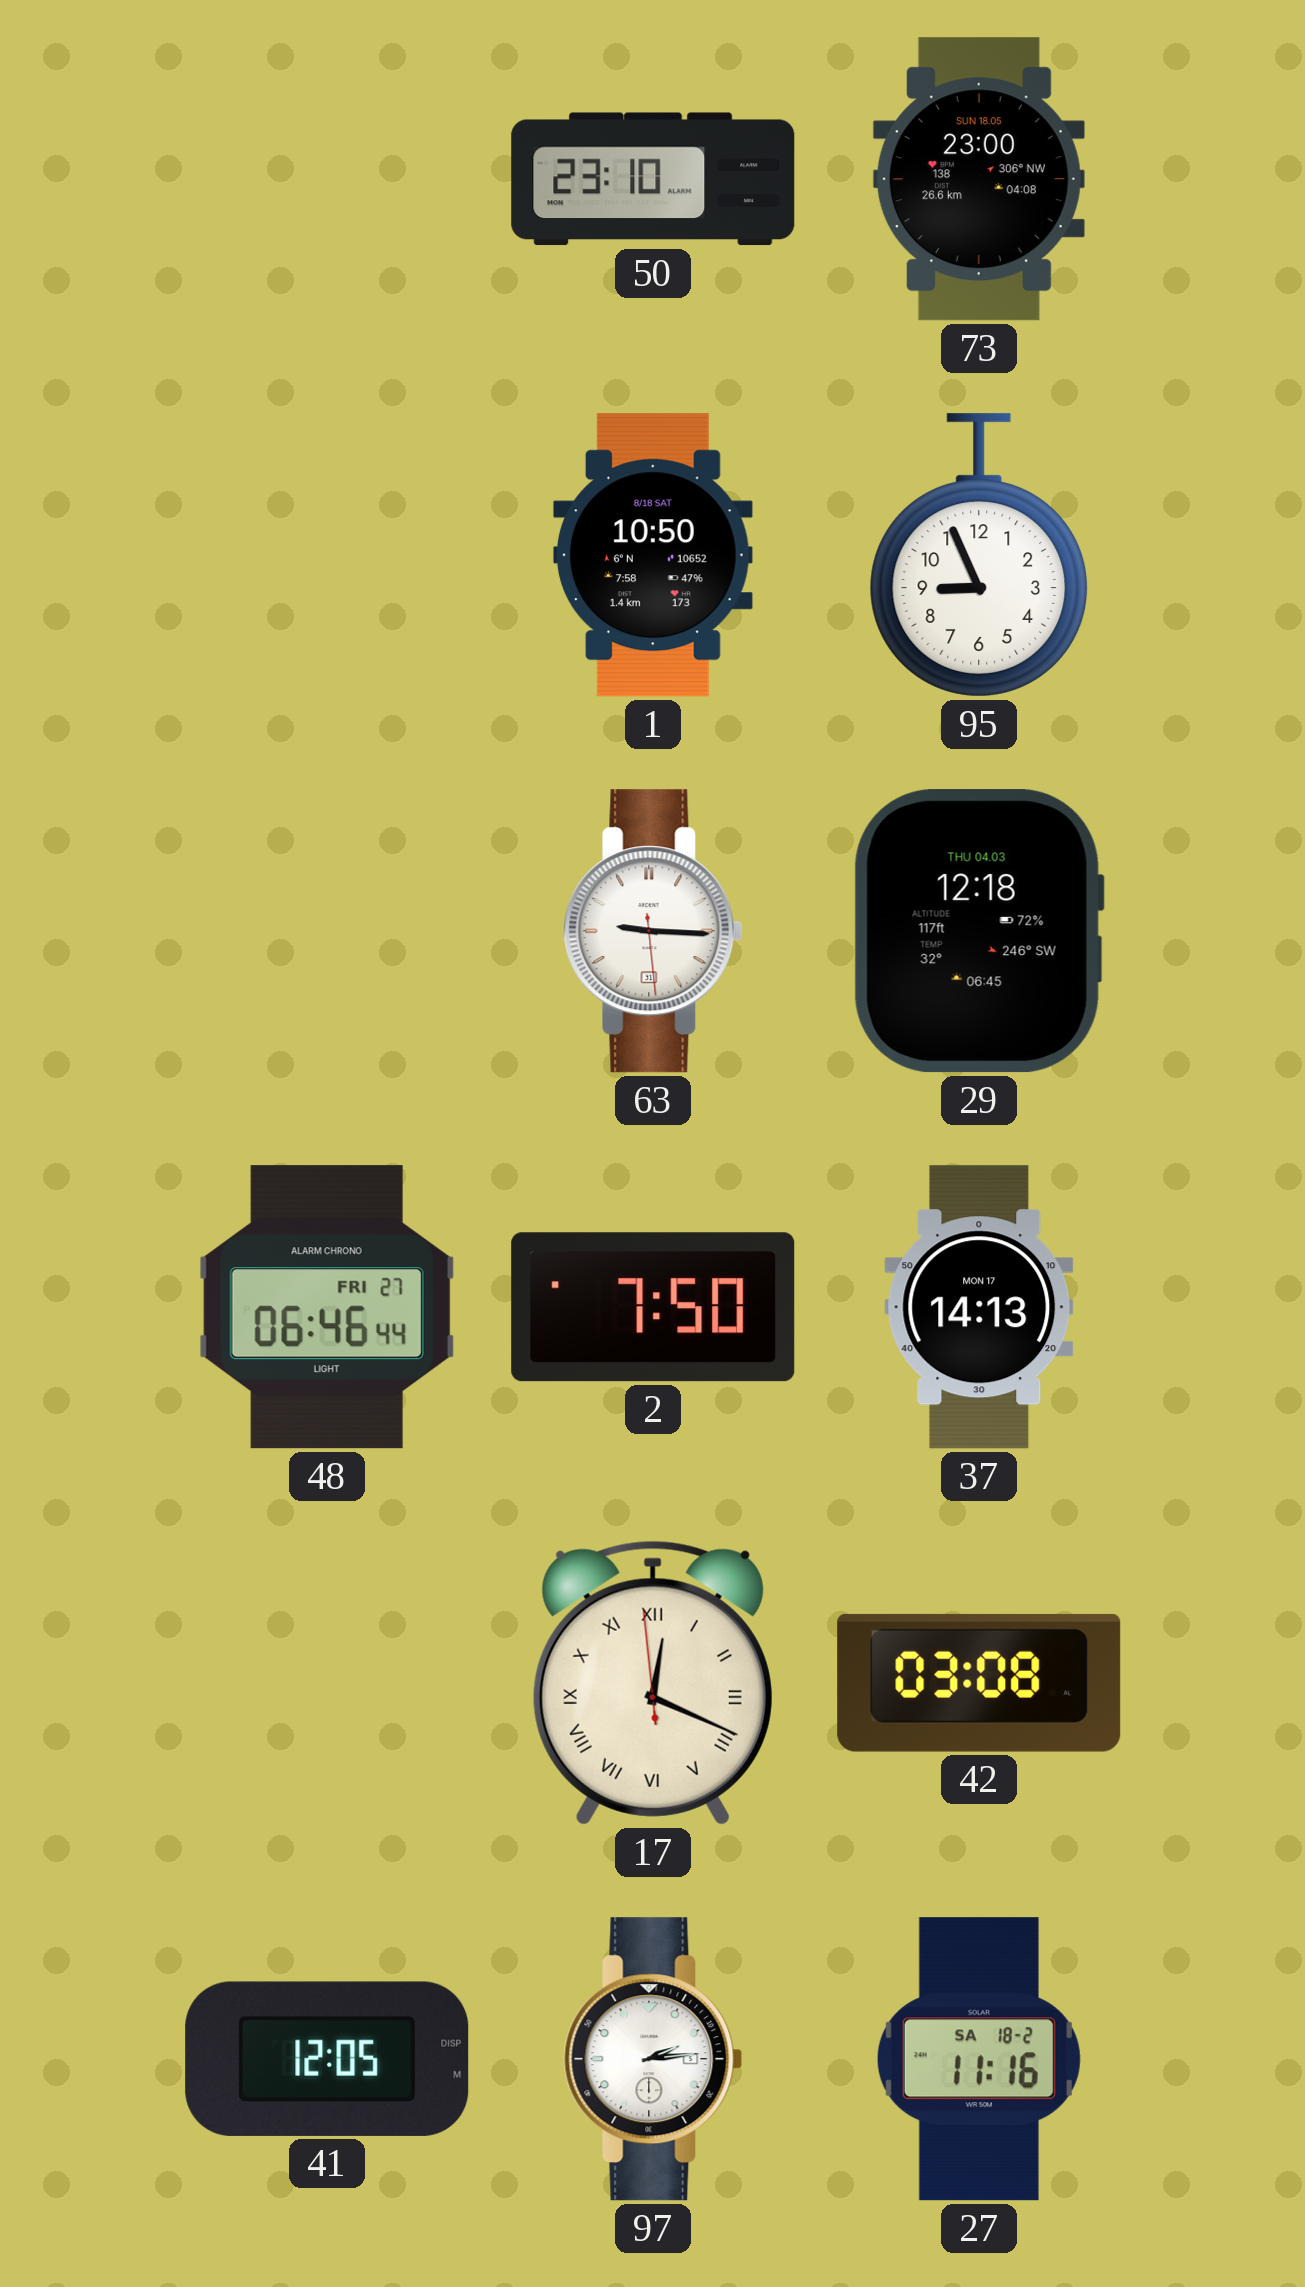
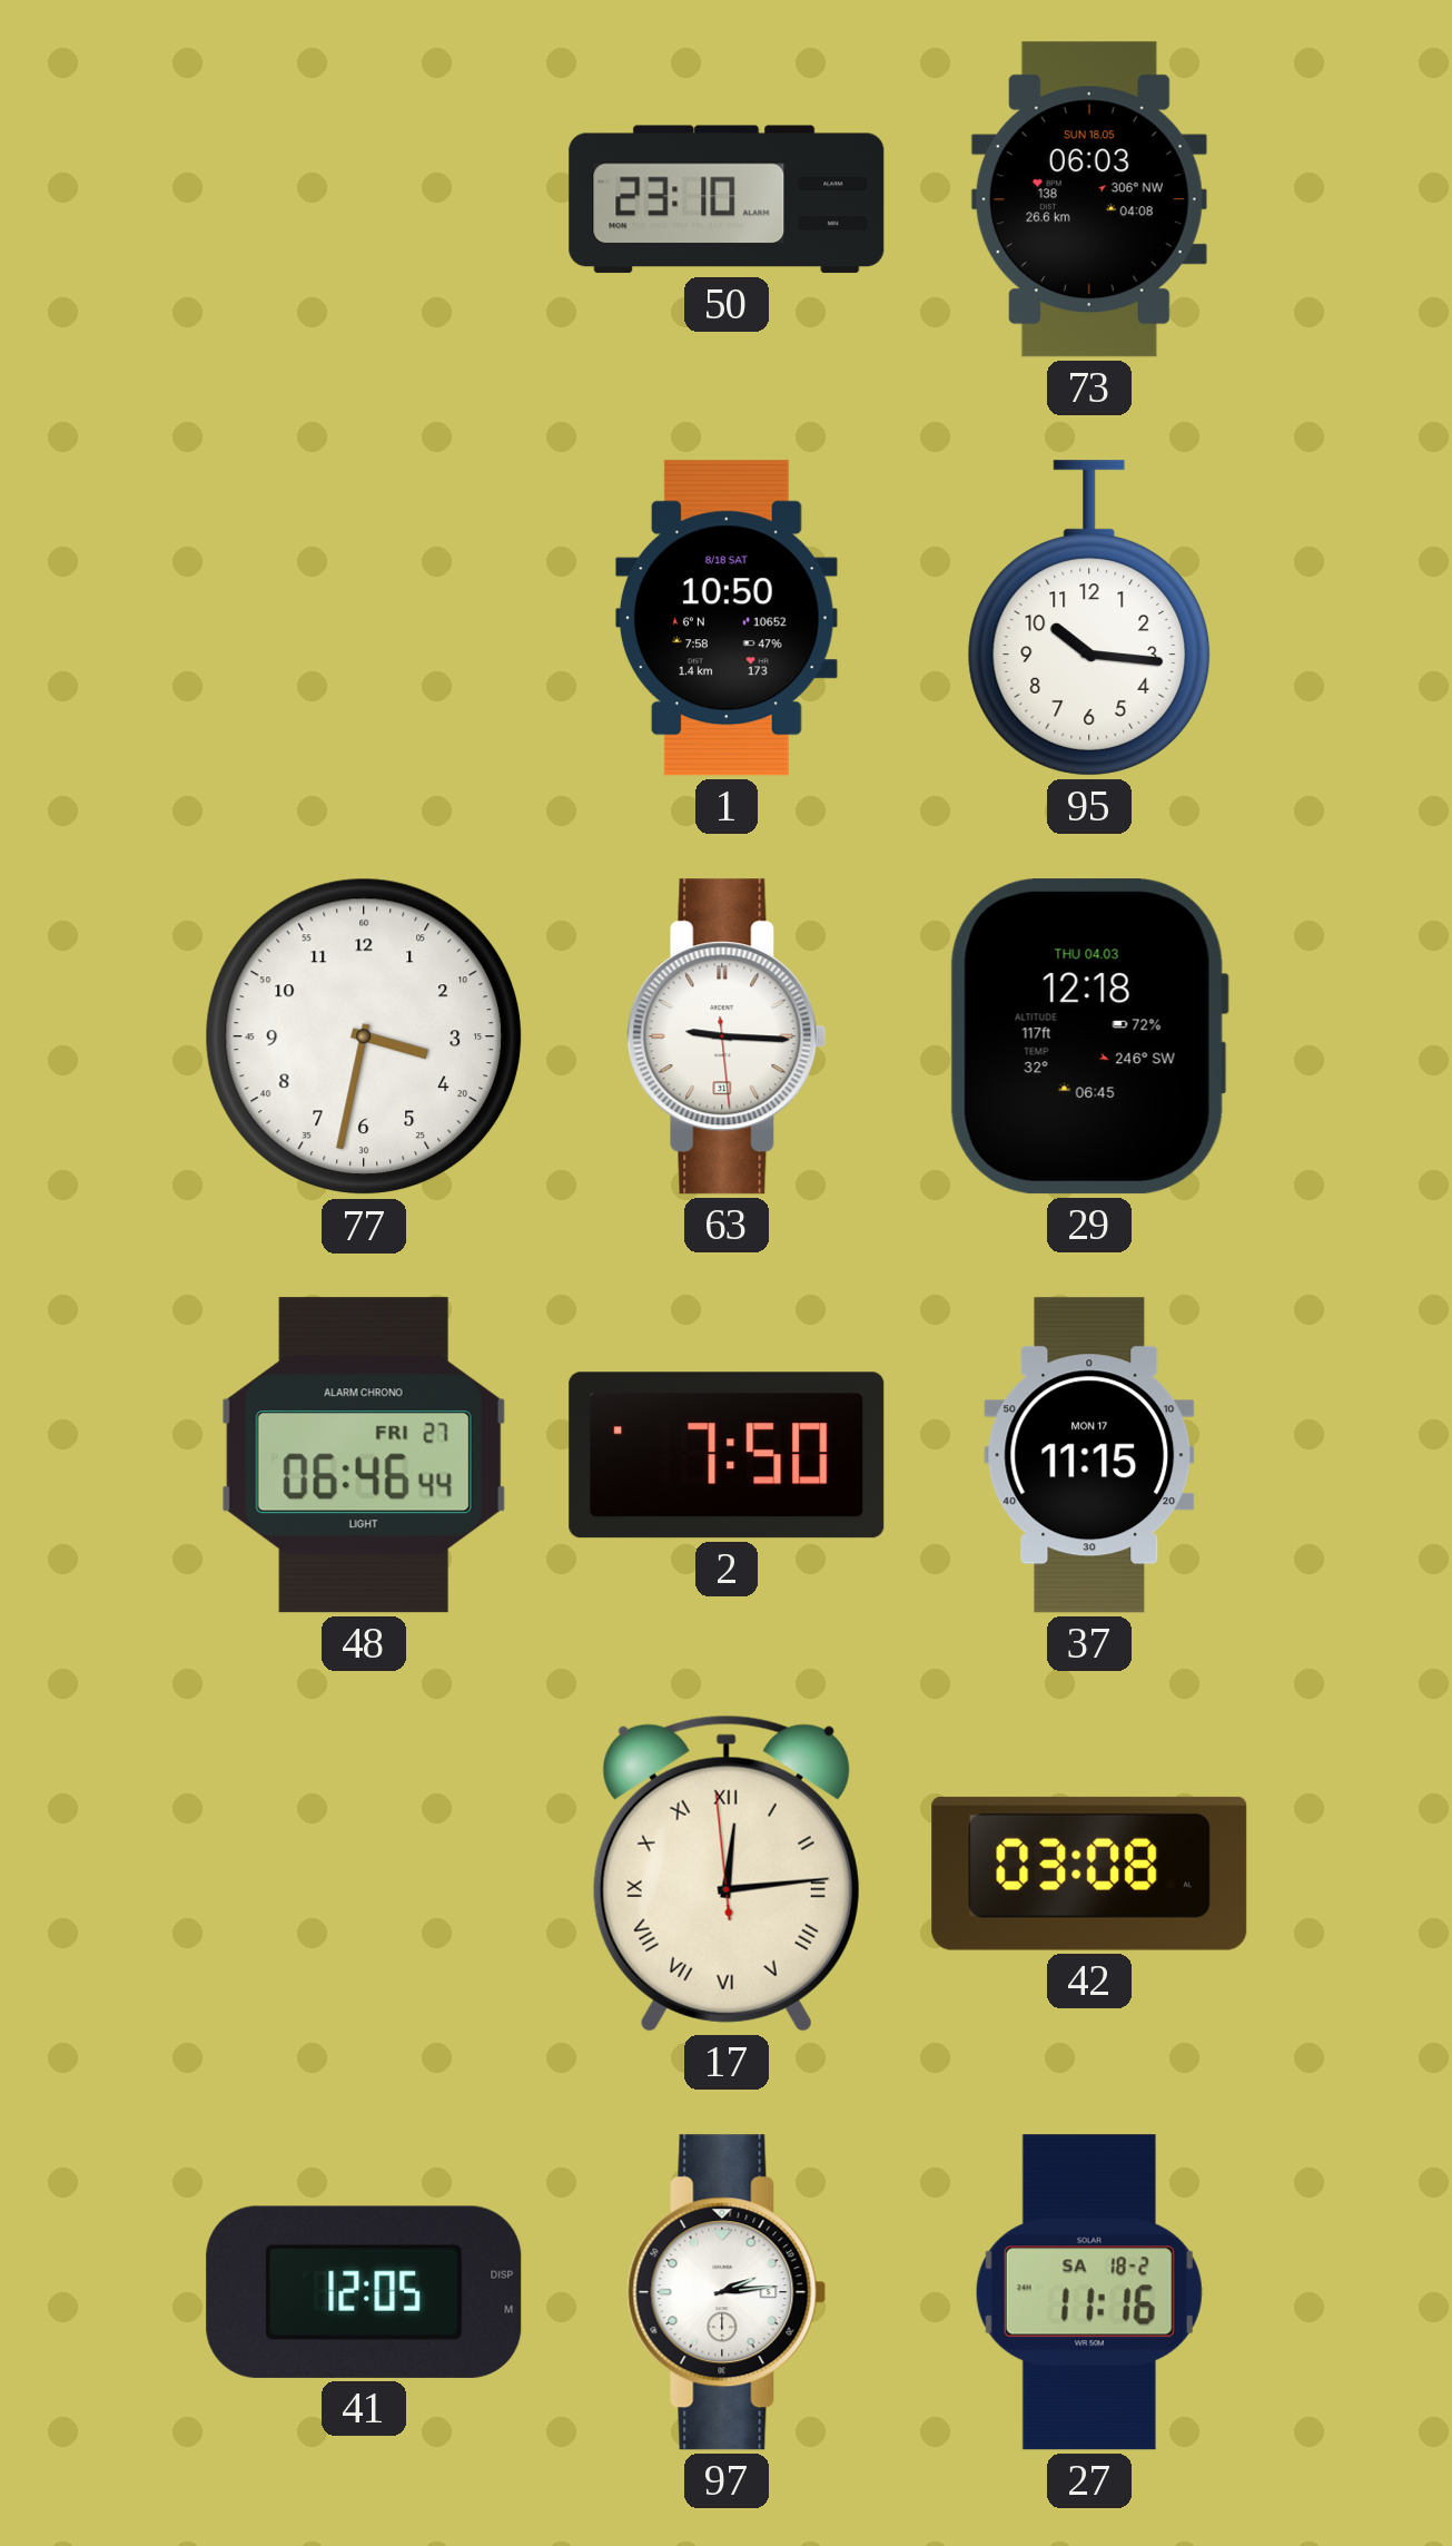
73: 23:00 -> 06:03
95: 8:56 -> 10:16
77: none -> 3:32
37: 14:13 -> 11:15
17: 12:18 -> 12:13
